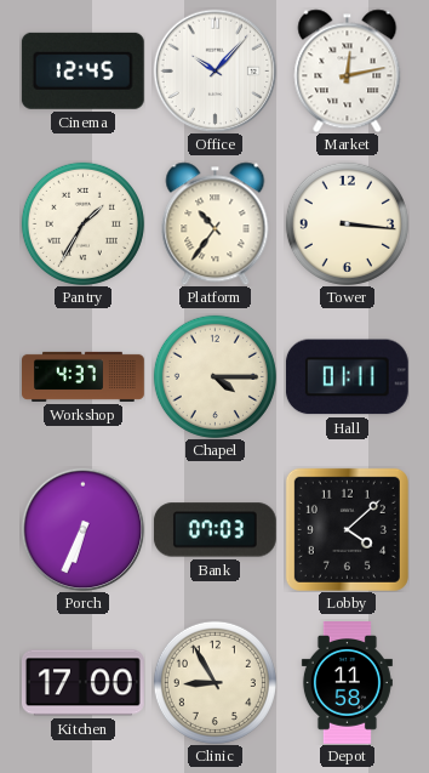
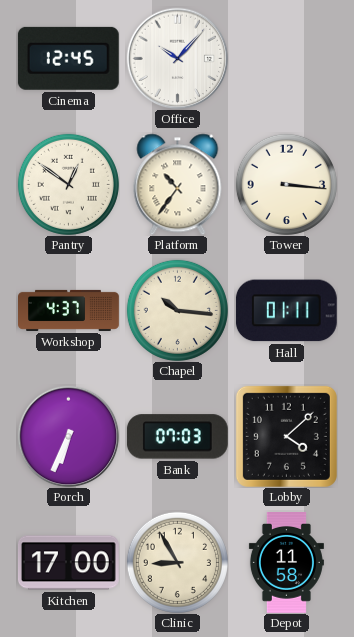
Market: 12:13 -> none
Pantry: 1:35 -> 12:51
Chapel: 4:15 -> 10:16
